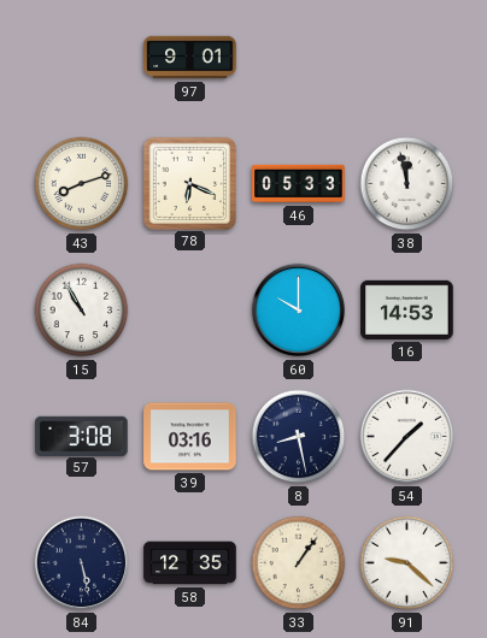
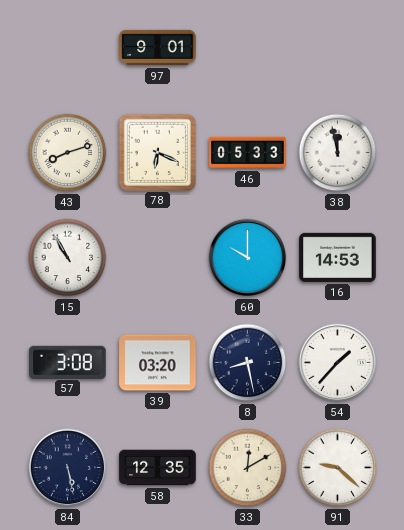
39: 03:16 -> 03:20
33: 1:06 -> 12:10
